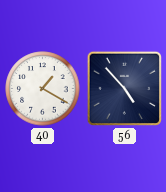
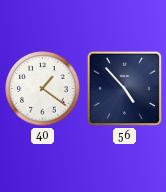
40: 1:20 -> 1:21
